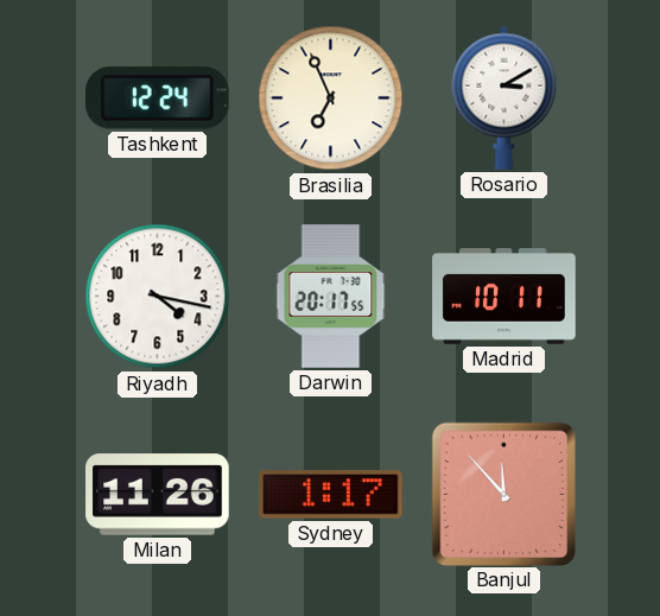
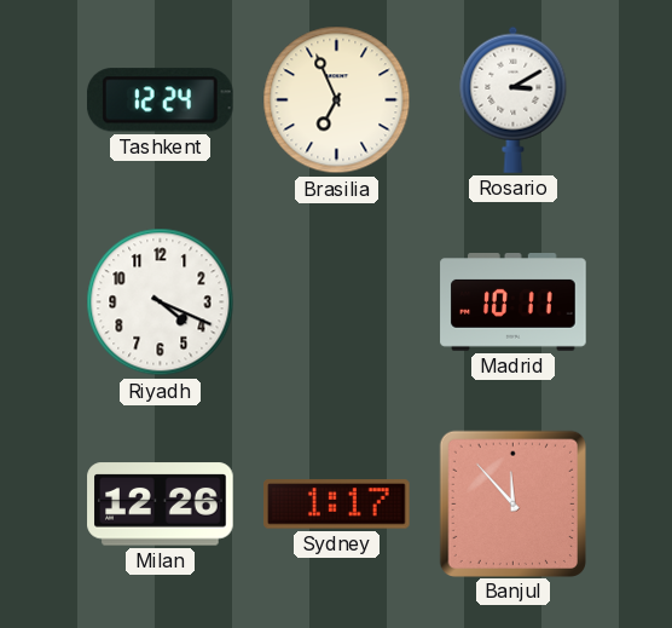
Riyadh: 4:17 -> 4:19
Darwin: 20:17 -> none
Milan: 11:26 -> 12:26
